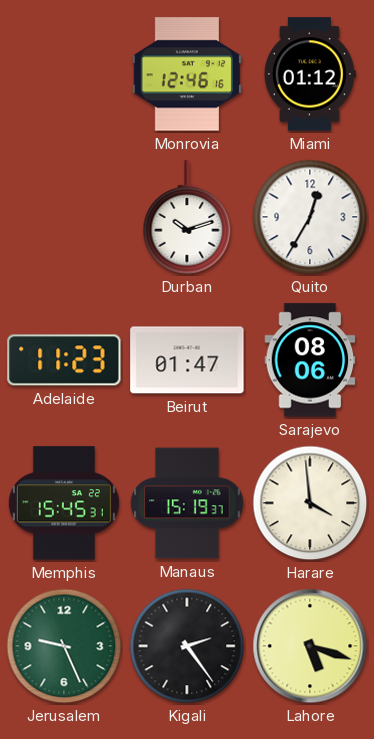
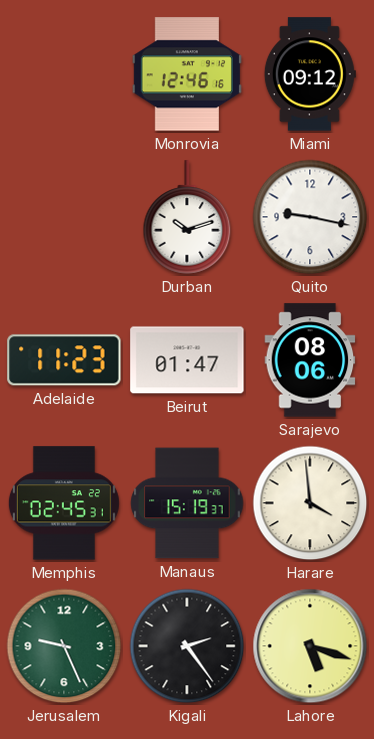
Miami: 01:12 -> 09:12
Quito: 12:35 -> 9:17
Memphis: 15:45 -> 02:45
